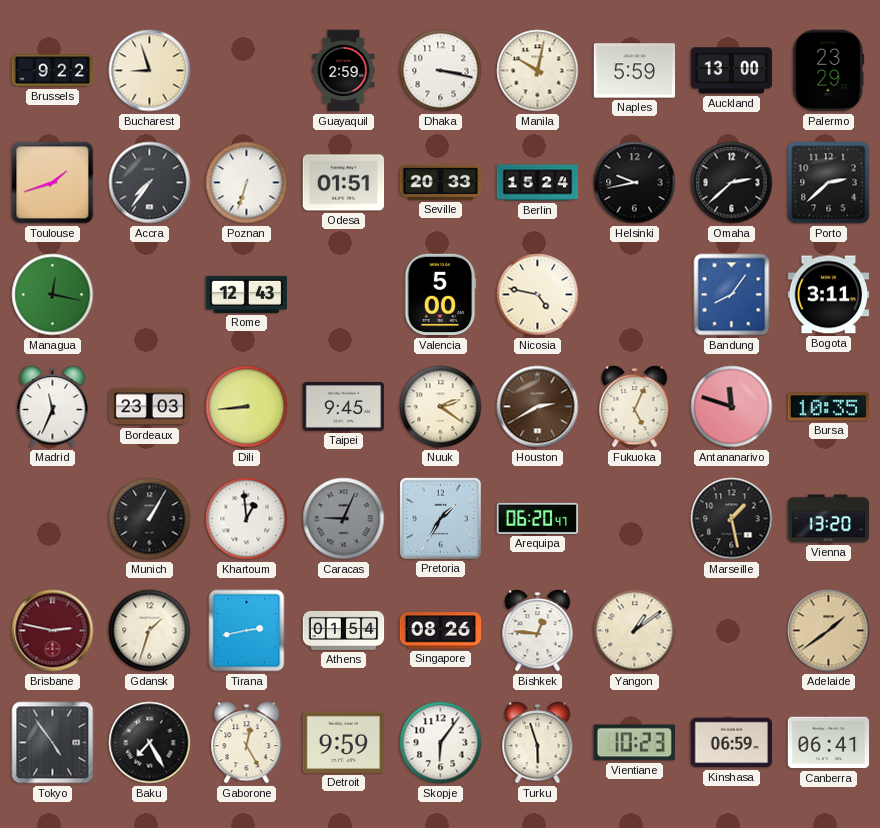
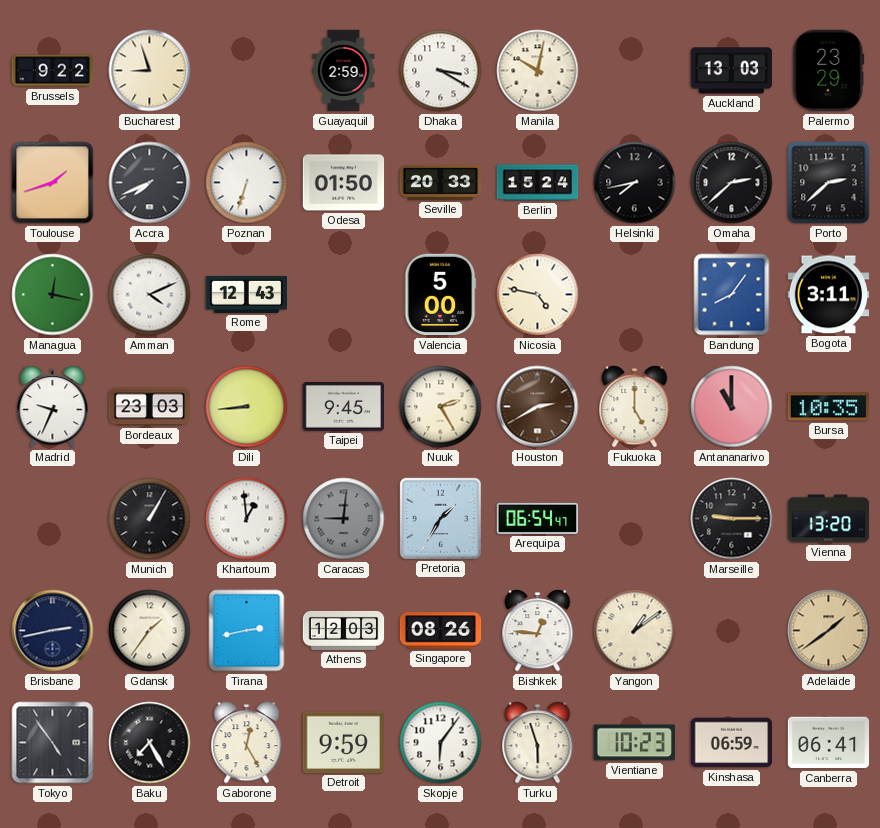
Dhaka: 3:17 -> 3:20
Naples: 5:59 -> none
Auckland: 13:00 -> 13:03
Accra: 7:36 -> 7:41
Odesa: 01:51 -> 01:50
Helsinki: 9:43 -> 7:43
Amman: none -> 4:11
Madrid: 11:34 -> 9:34
Nuuk: 2:21 -> 2:25
Fukuoka: 5:04 -> 5:00
Antananarivo: 11:48 -> 11:00
Caracas: 9:04 -> 9:01
Arequipa: 06:20 -> 06:54
Marseille: 1:28 -> 9:15
Brisbane: 2:47 -> 2:43
Brisbane dial: burgundy -> navy
Gdansk: 1:33 -> 1:36
Athens: 01:54 -> 12:03
